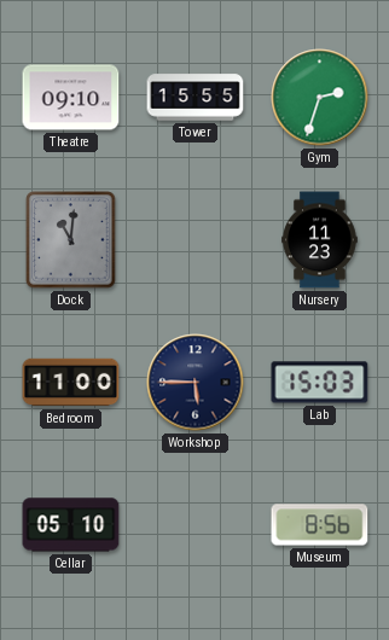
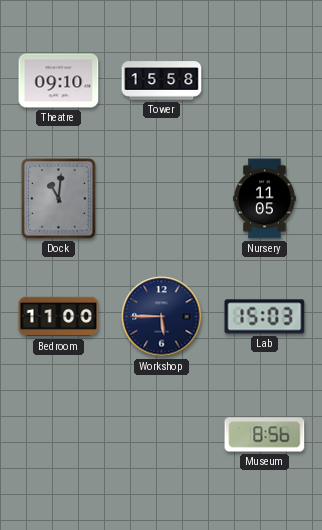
Tower: 15:55 -> 15:58
Gym: 2:33 -> none
Nursery: 11:23 -> 11:05
Cellar: 05:10 -> none
